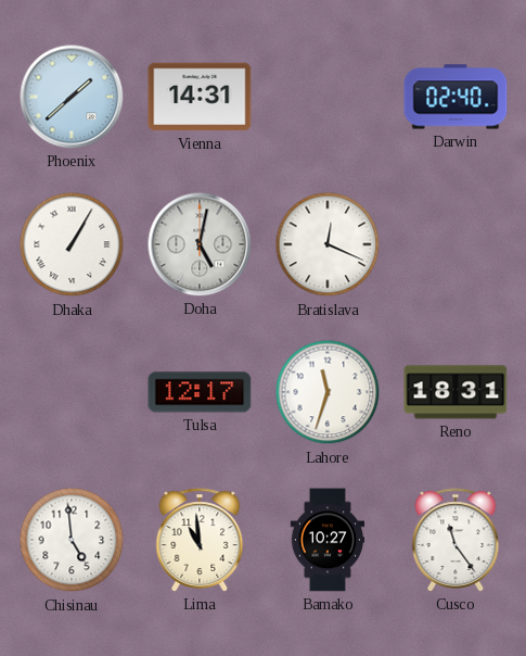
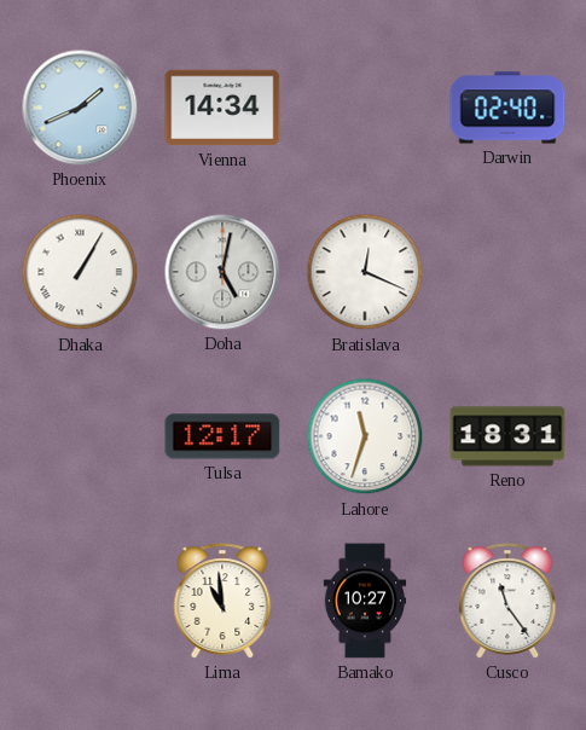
Phoenix: 1:38 -> 1:41
Vienna: 14:31 -> 14:34
Chisinau: 4:59 -> none
